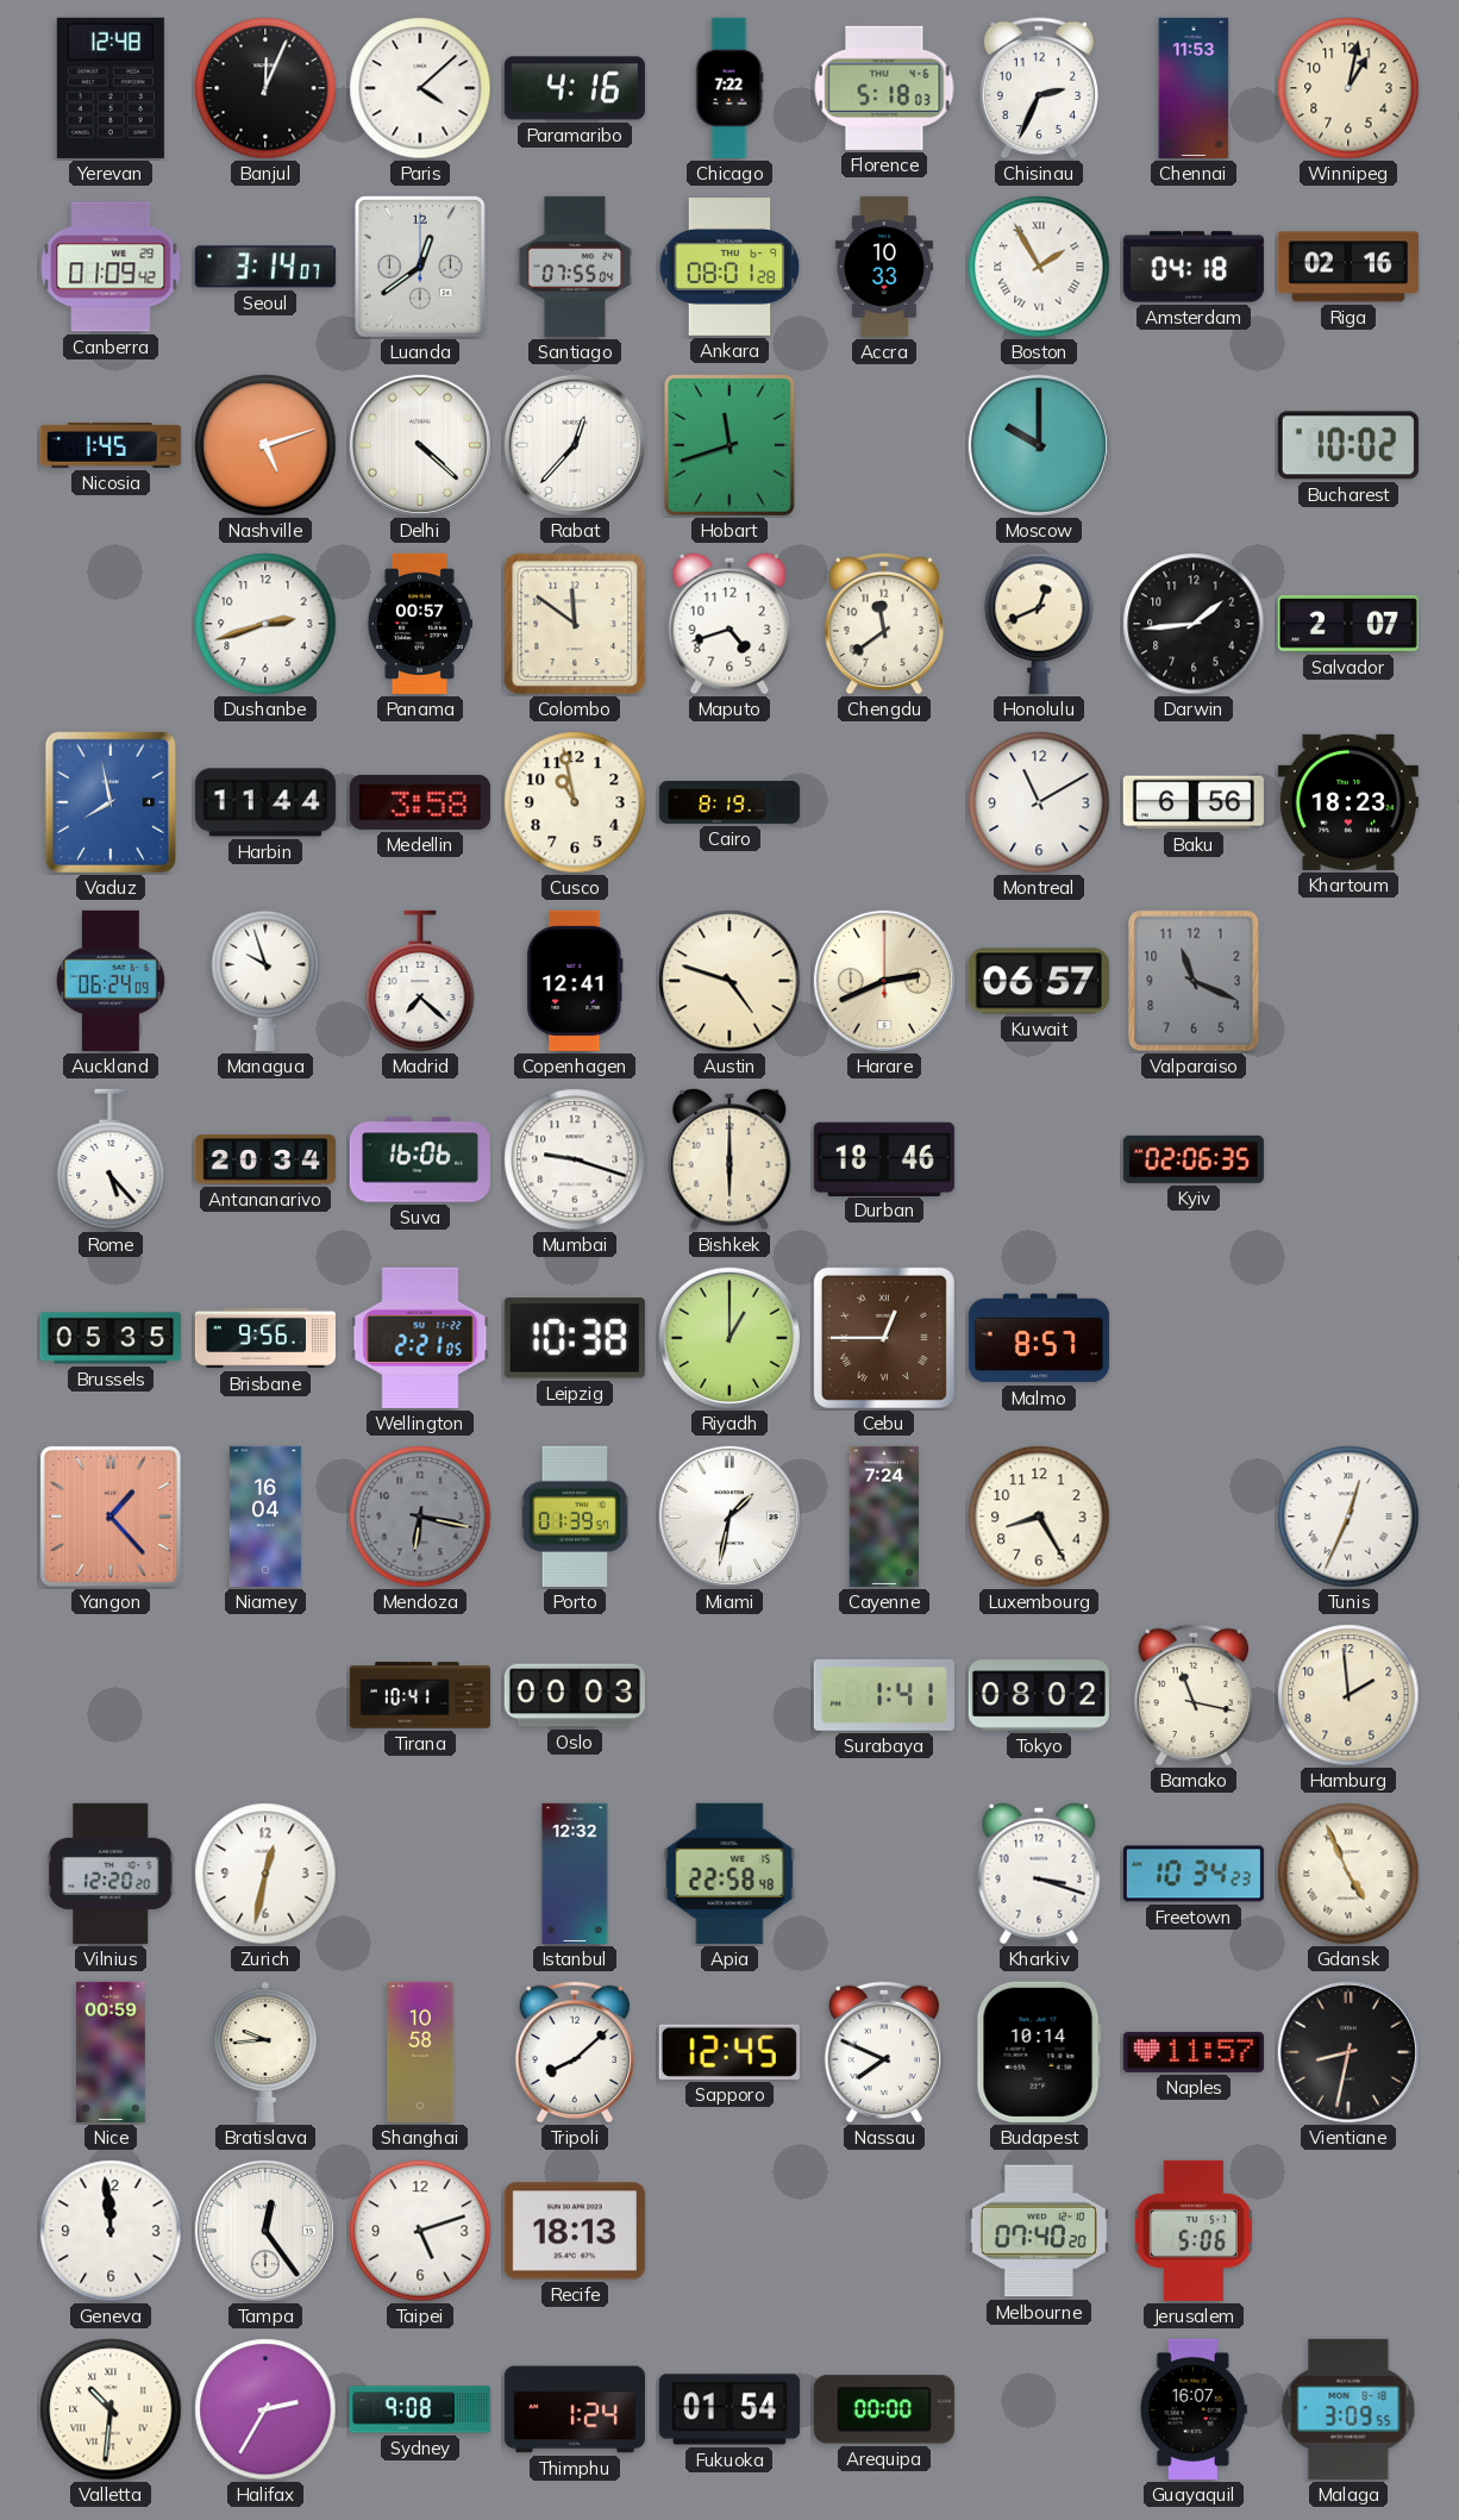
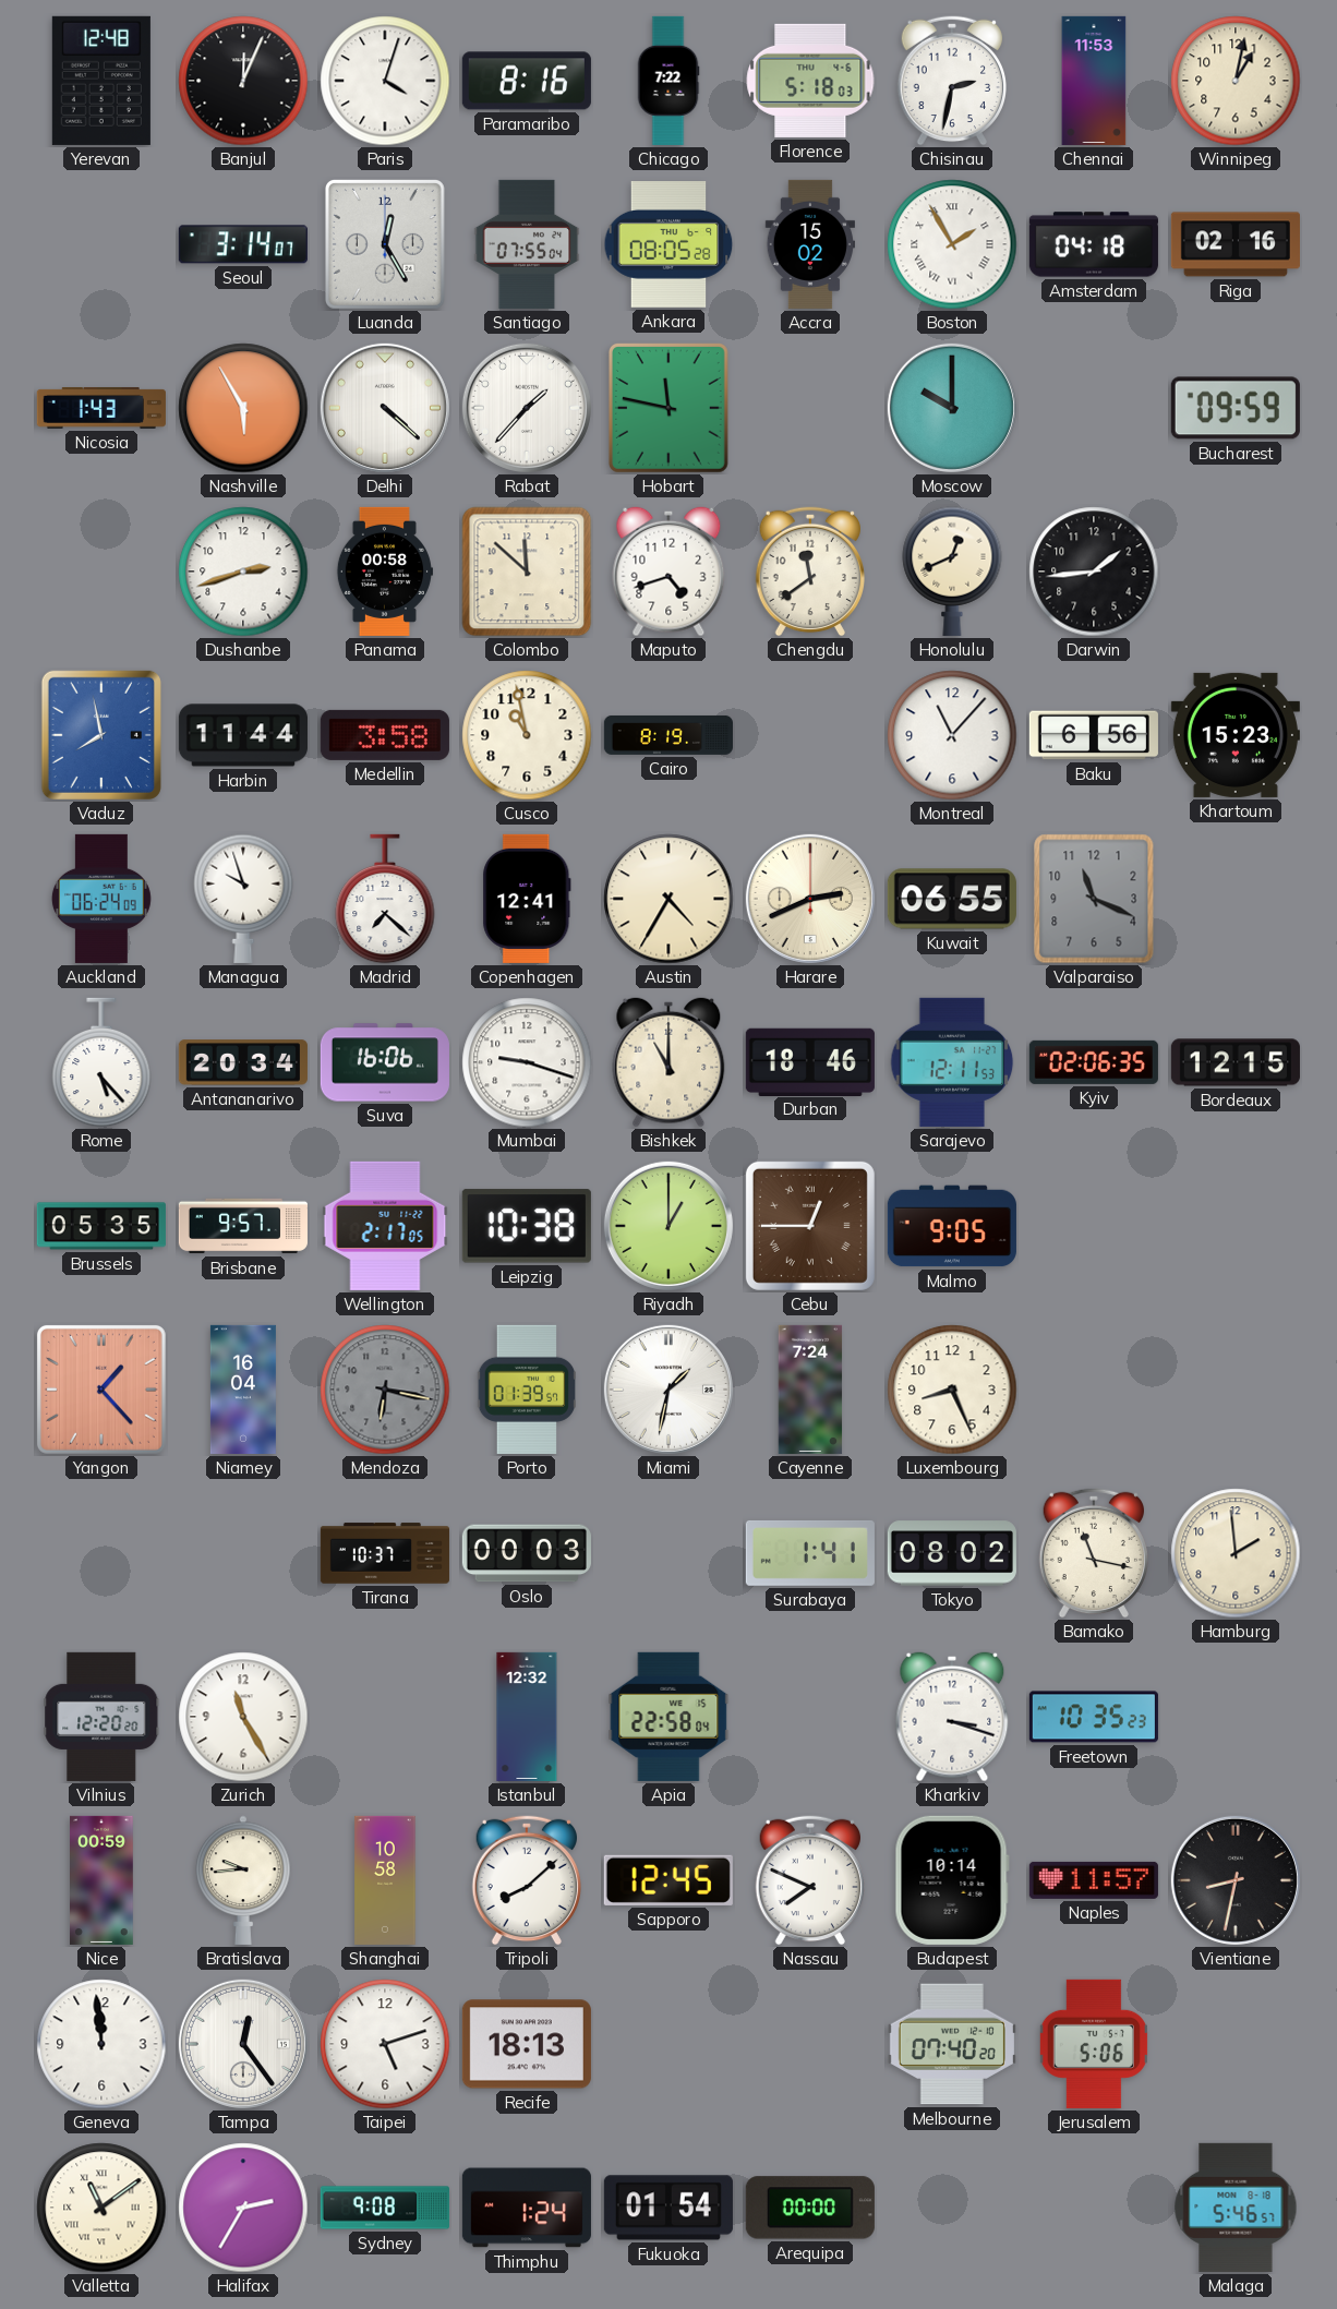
Paris: 4:08 -> 4:03
Paramaribo: 4:16 -> 8:16
Chisinau: 2:34 -> 2:32
Canberra: 01:09 -> none
Luanda: 12:39 -> 12:25
Ankara: 08:01 -> 08:05
Accra: 10:33 -> 15:02
Nicosia: 1:45 -> 1:43
Nashville: 5:12 -> 5:55
Rabat: 12:37 -> 1:37
Hobart: 11:42 -> 11:47
Bucharest: 10:02 -> 09:59
Panama: 00:57 -> 00:58
Colombo: 11:51 -> 11:52
Salvador: 2:07 -> none
Montreal: 11:10 -> 11:07
Khartoum: 18:23 -> 15:23
Austin: 4:48 -> 4:35
Kuwait: 06:57 -> 06:55
Bishkek: 6:00 -> 11:00
Sarajevo: none -> 12:11
Bordeaux: none -> 12:15
Brisbane: 9:56 -> 9:57
Wellington: 2:21 -> 2:17
Malmo: 8:57 -> 9:05
Luxembourg: 8:25 -> 8:26
Tunis: 12:34 -> none
Tirana: 10:41 -> 10:37
Zurich: 12:32 -> 11:25
Apia: 22:58:48 -> 22:58:04
Freetown: 10:34 -> 10:35
Gdansk: 4:56 -> none
Valletta: 10:31 -> 11:09
Guayaquil: 16:07 -> none
Malaga: 3:09 -> 5:46
